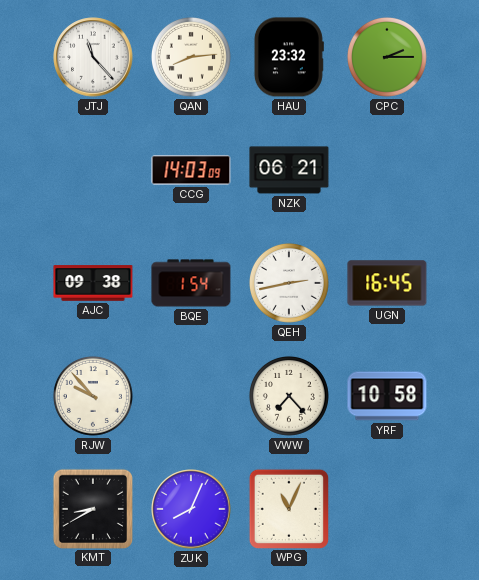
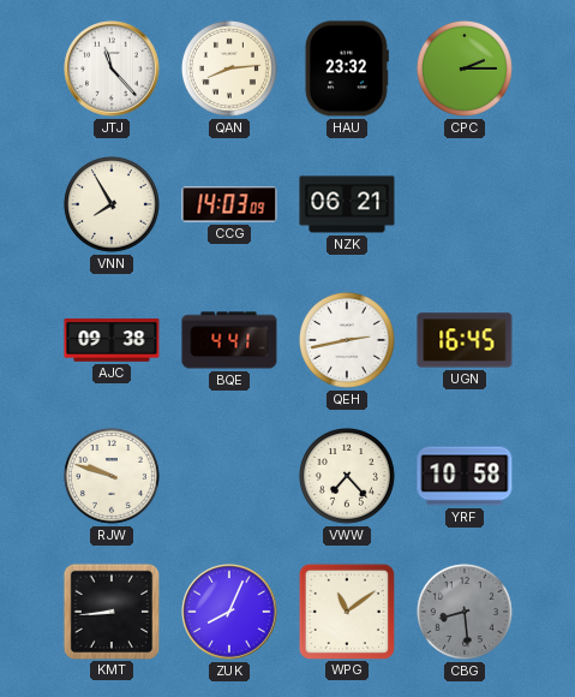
VNN: none -> 7:55
BQE: 1:54 -> 4:41
RJW: 9:53 -> 9:48
KMT: 8:40 -> 8:44
WPG: 11:04 -> 11:09
CBG: none -> 8:29
